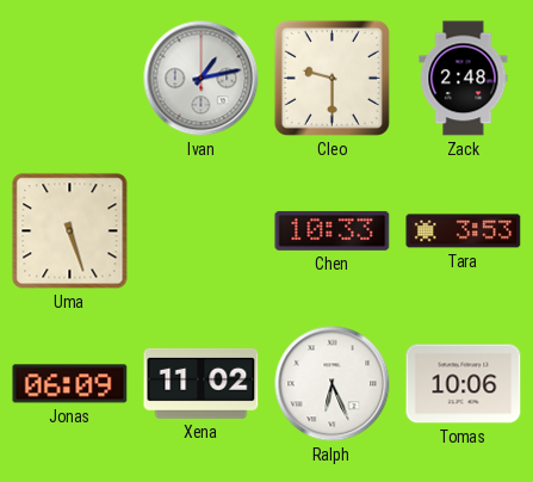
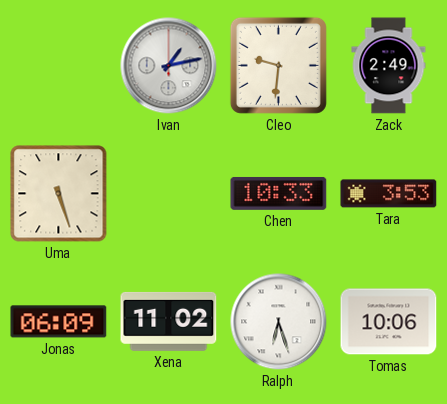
Cleo: 9:30 -> 9:31
Zack: 2:48 -> 2:49
Ralph: 6:26 -> 6:27
